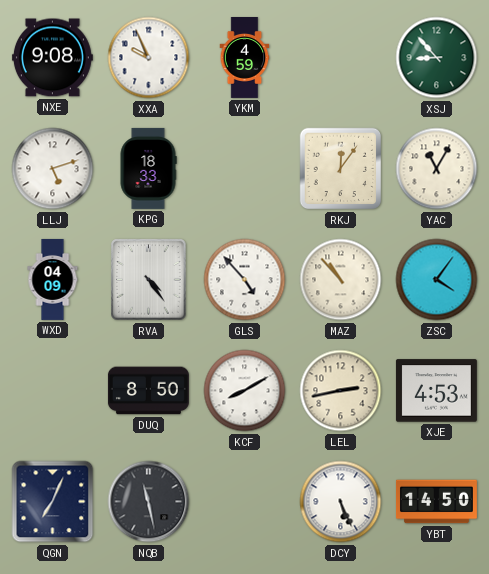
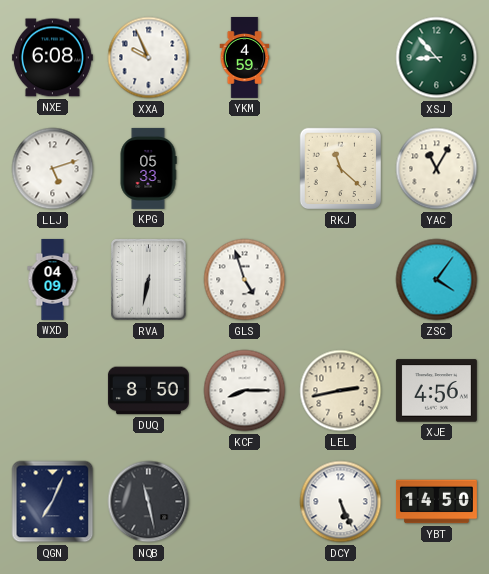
NXE: 9:08 -> 6:08
KPG: 18:33 -> 05:33
RKJ: 12:06 -> 11:22
RVA: 4:24 -> 6:32
GLS: 4:53 -> 4:57
MAZ: 10:53 -> none
KCF: 8:10 -> 8:15
XJE: 4:53 -> 4:56
